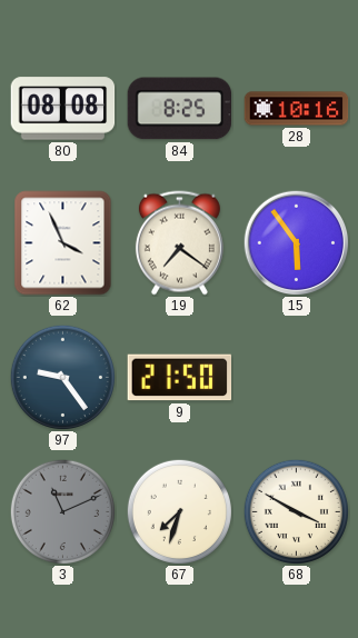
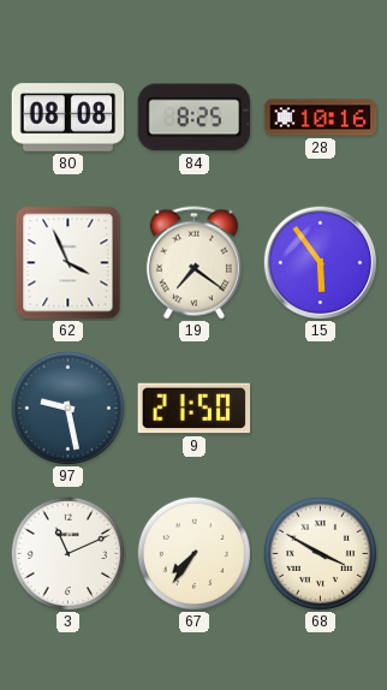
97: 9:24 -> 9:28
3 dial: grey -> white
67: 7:33 -> 7:36
